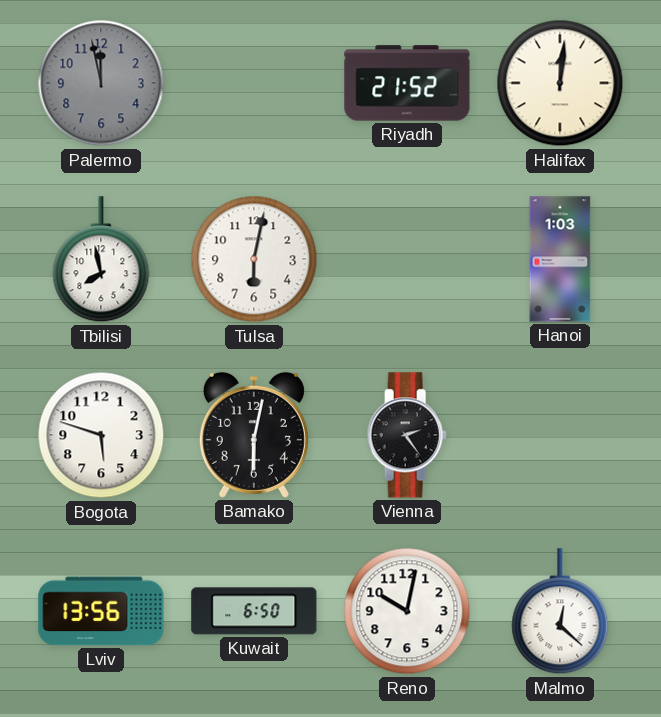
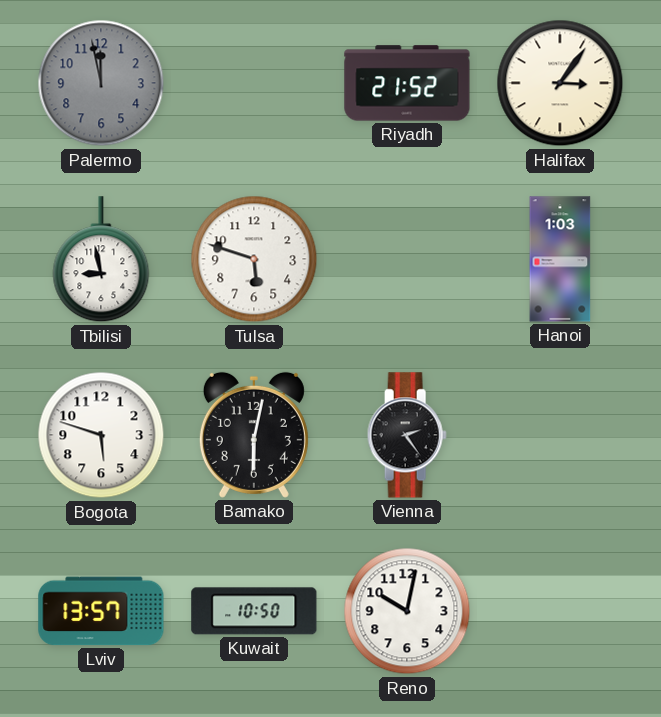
Halifax: 12:01 -> 3:06
Tbilisi: 7:58 -> 8:58
Tulsa: 6:02 -> 5:48
Lviv: 13:56 -> 13:57
Kuwait: 6:50 -> 10:50
Malmo: 12:22 -> none
